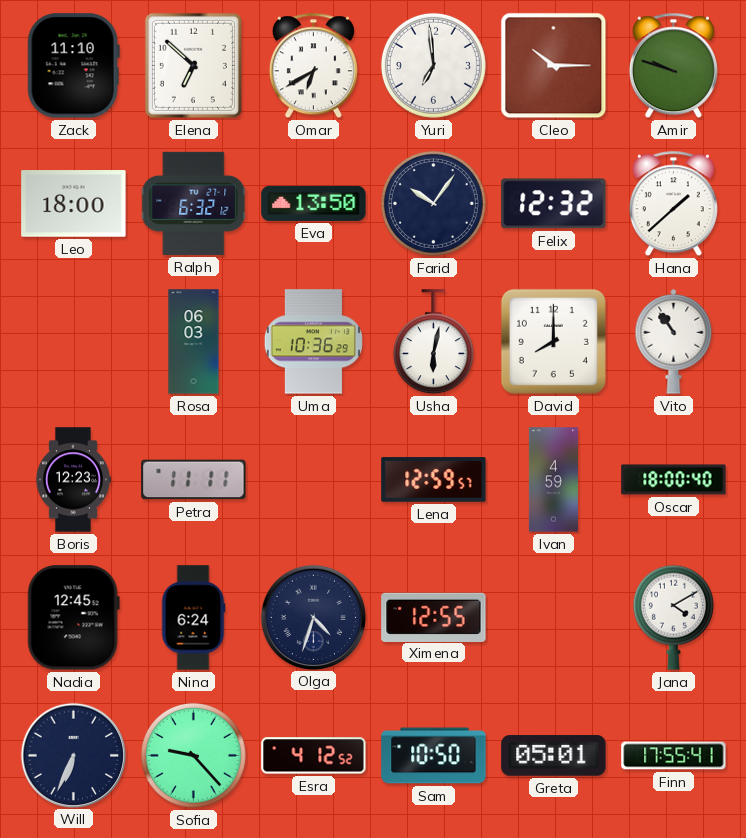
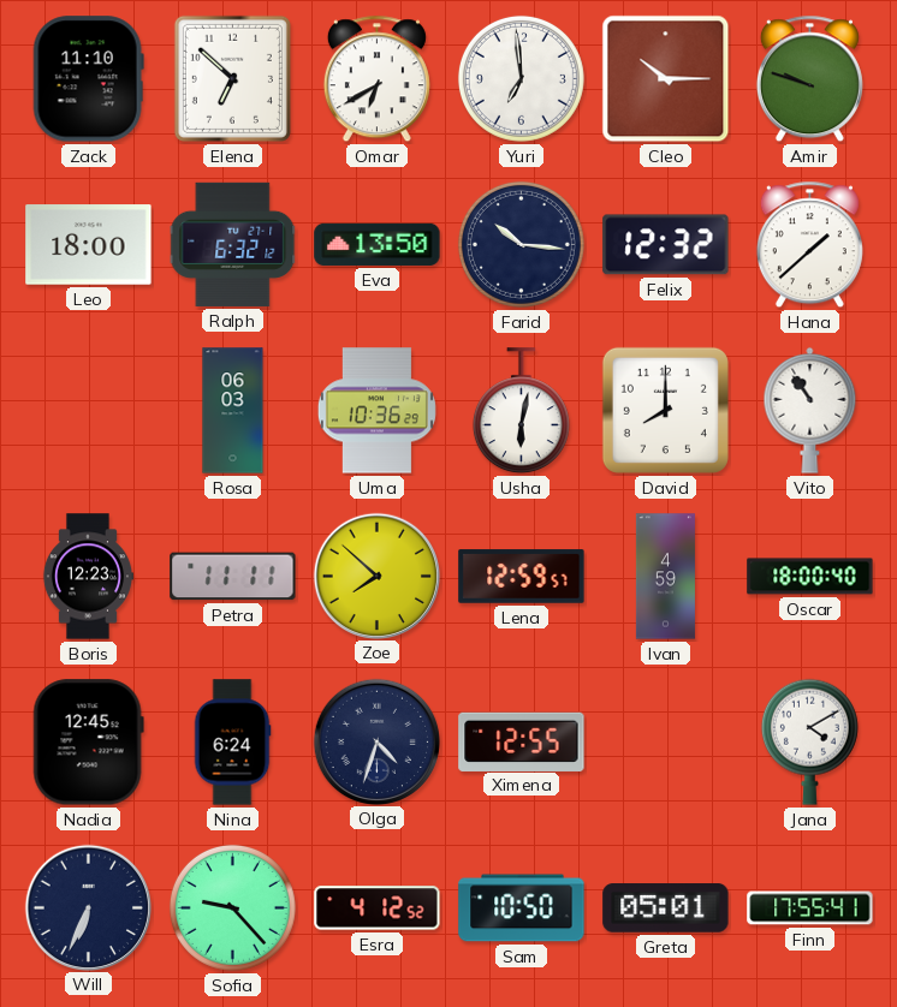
Farid: 10:06 -> 10:16
Zoe: none -> 7:52
